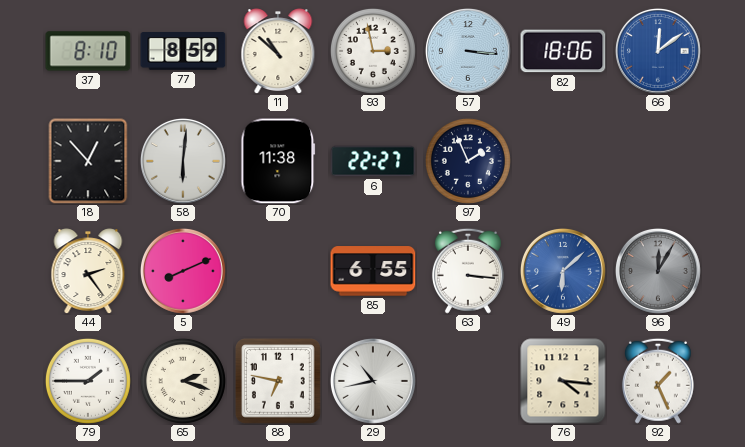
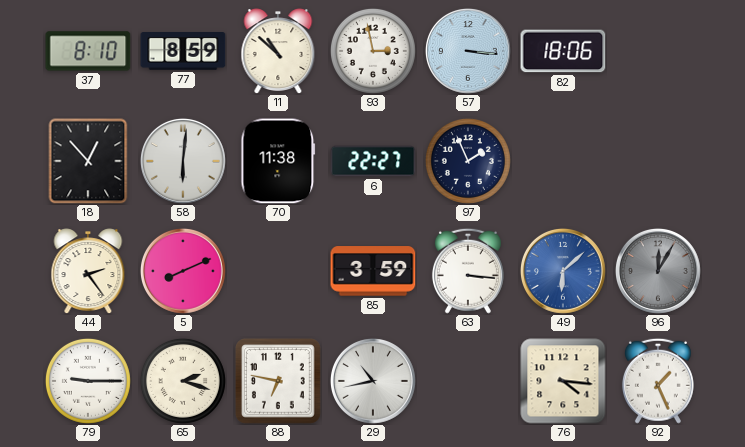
66: 12:09 -> none
85: 6:55 -> 3:59
79: 1:45 -> 9:15
